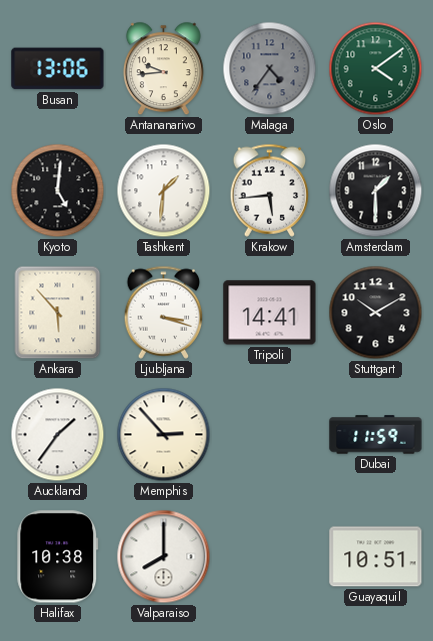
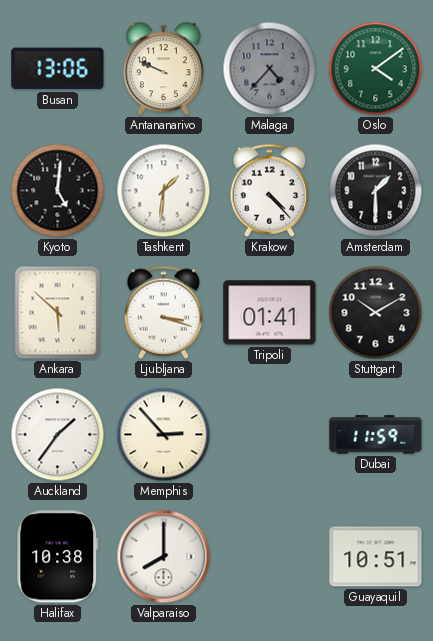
Antananarivo: 9:44 -> 9:49
Malaga: 4:36 -> 4:37
Krakow: 5:44 -> 4:23
Ankara: 5:53 -> 5:52
Tripoli: 14:41 -> 01:41
